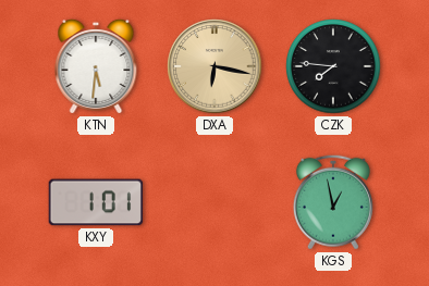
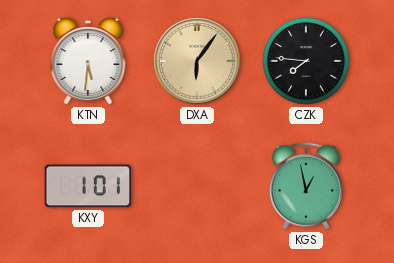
DXA: 6:17 -> 6:06
